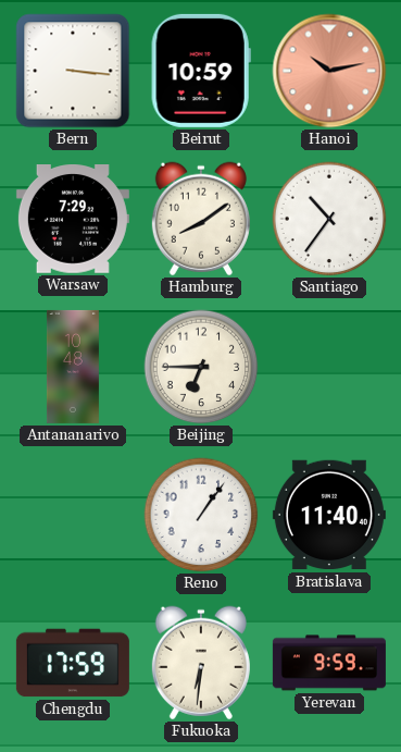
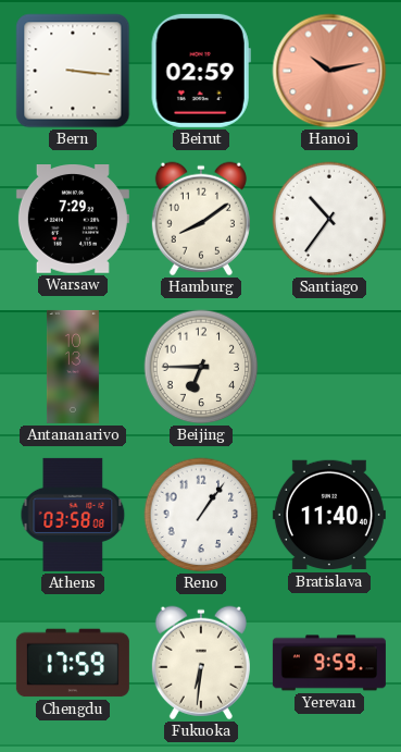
Beirut: 10:59 -> 02:59
Antananarivo: 10:48 -> 10:13
Athens: none -> 03:58
